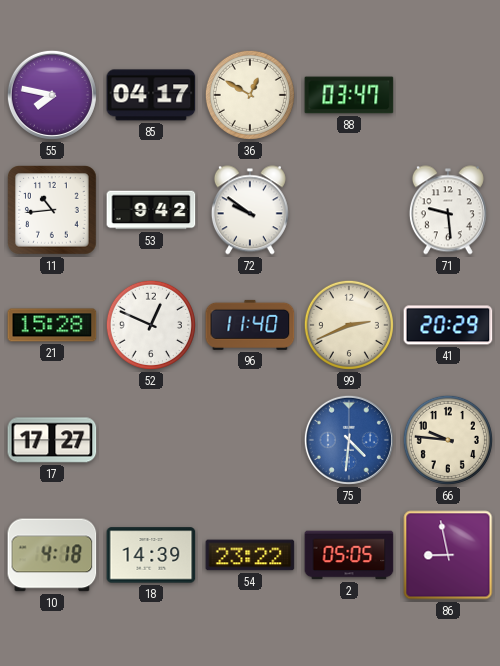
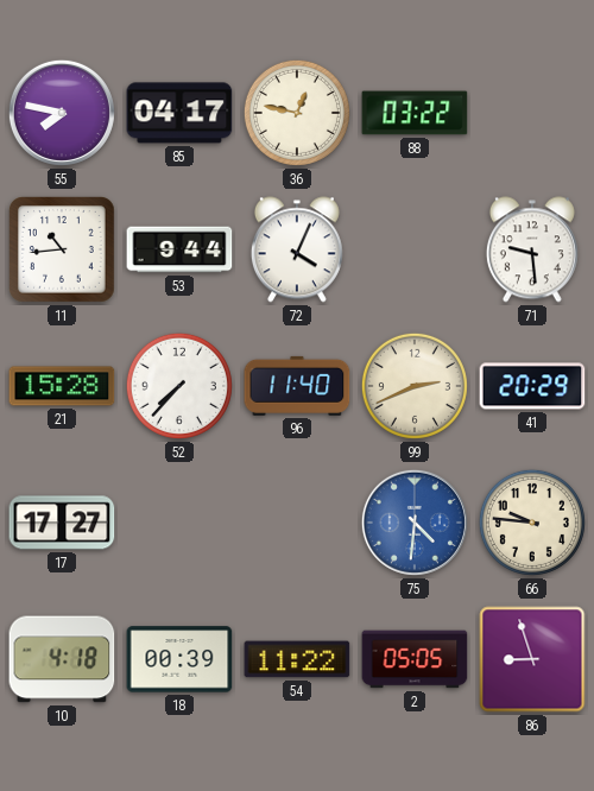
36: 12:50 -> 12:47
88: 03:47 -> 03:22
53: 9:42 -> 9:44
72: 9:51 -> 4:04
52: 12:49 -> 7:37
18: 14:39 -> 00:39
54: 23:22 -> 11:22
86: 8:58 -> 8:57
